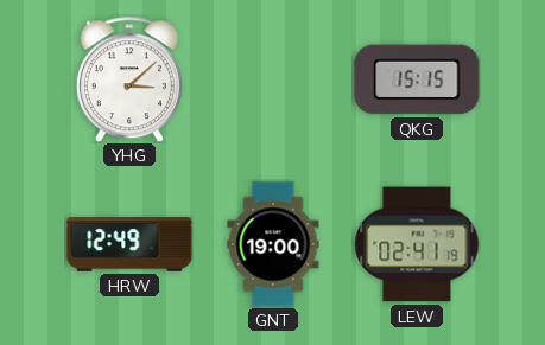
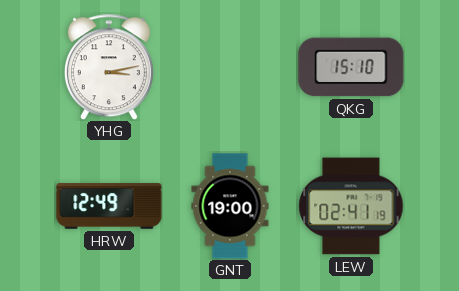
YHG: 3:08 -> 3:13
QKG: 15:15 -> 15:10
